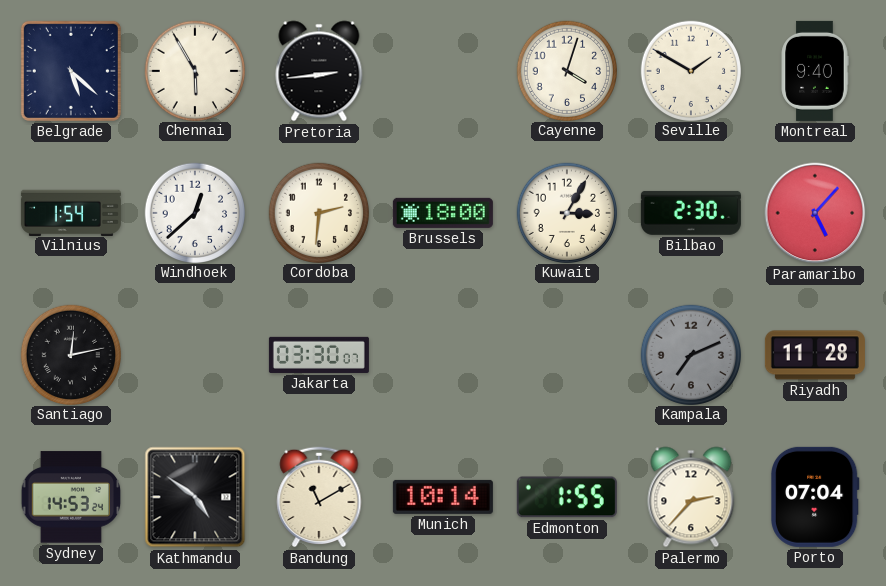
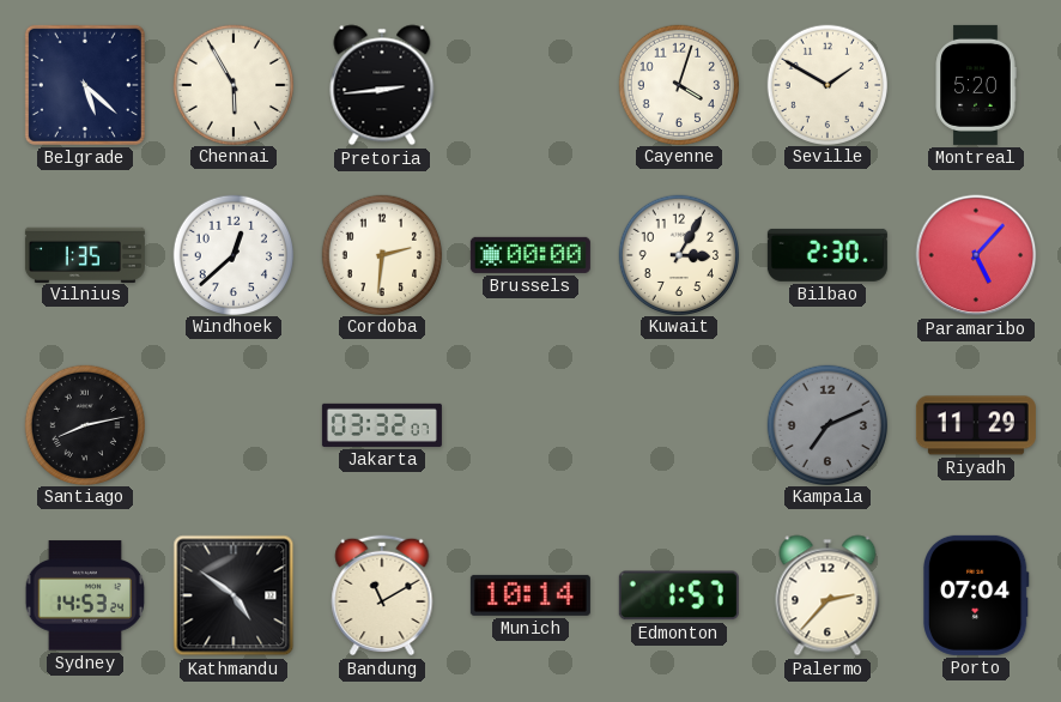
Montreal: 9:40 -> 5:20
Vilnius: 1:54 -> 1:35
Brussels: 18:00 -> 00:00
Santiago: 12:13 -> 8:13
Jakarta: 03:30 -> 03:32
Riyadh: 11:28 -> 11:29
Edmonton: 1:55 -> 1:57
